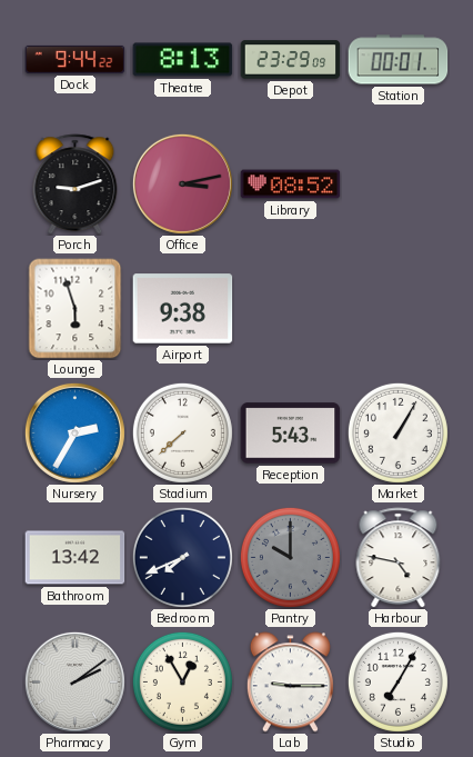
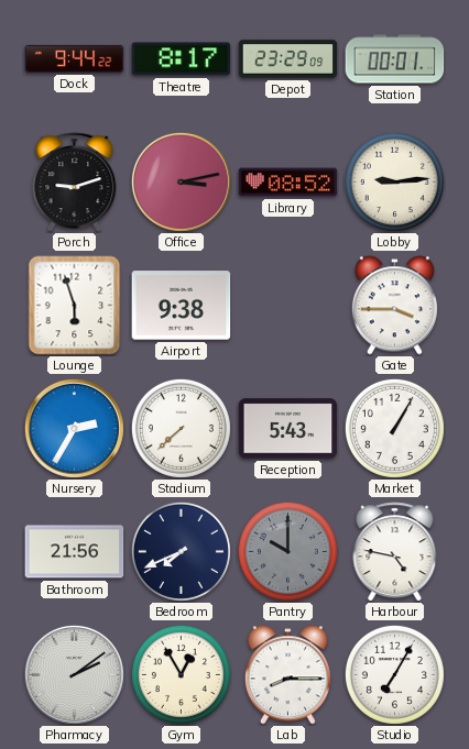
Theatre: 8:13 -> 8:17
Lobby: none -> 9:14
Gate: none -> 3:45
Bathroom: 13:42 -> 21:56
Lab: 9:15 -> 8:15
